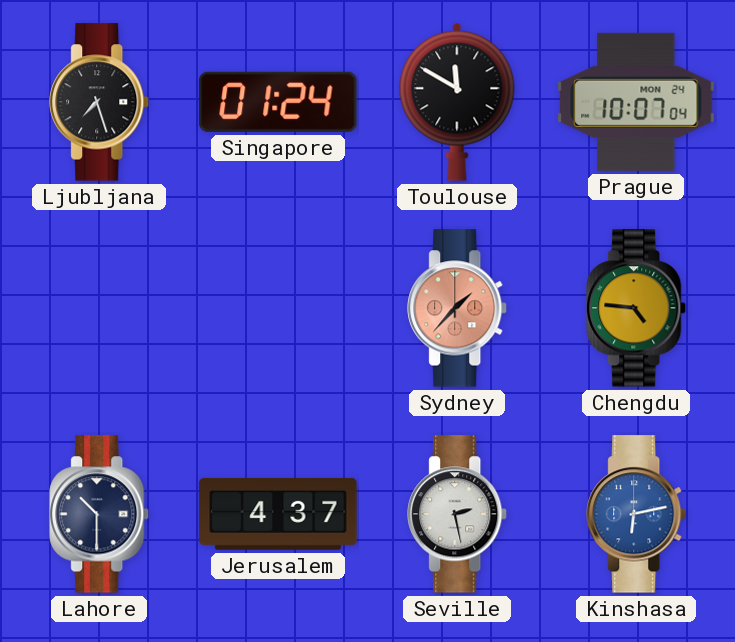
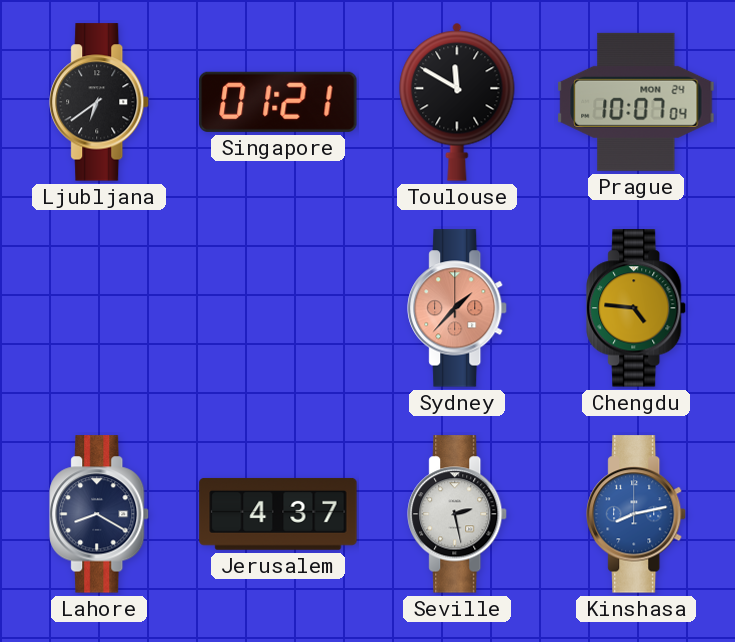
Ljubljana: 7:27 -> 6:39
Singapore: 01:24 -> 01:21
Lahore: 10:30 -> 8:20
Kinshasa: 6:13 -> 8:13
